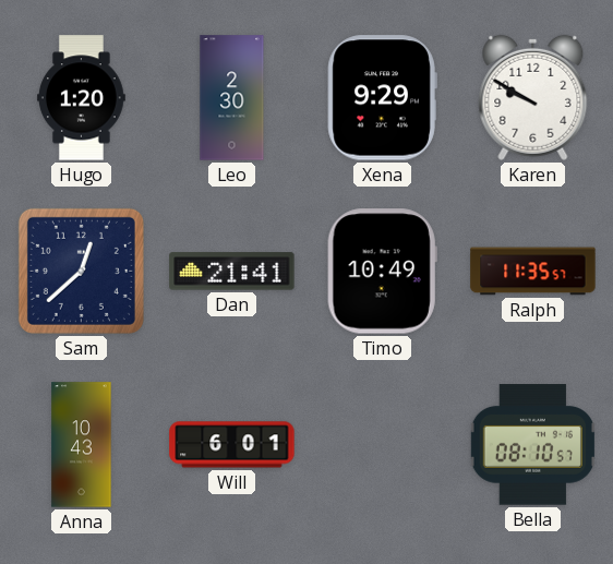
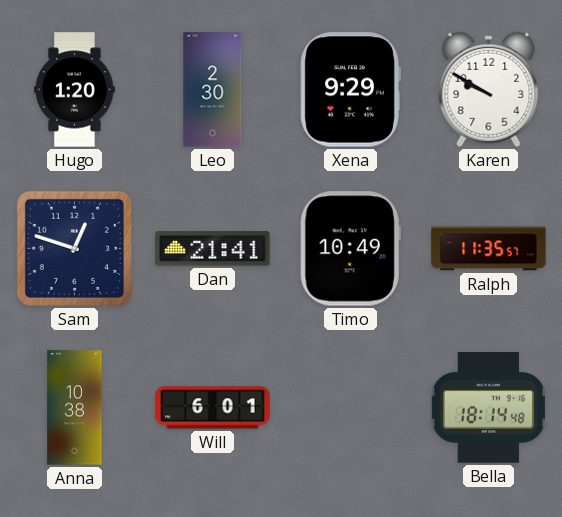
Sam: 12:38 -> 12:48
Anna: 10:43 -> 10:38
Bella: 08:10 -> 18:14
